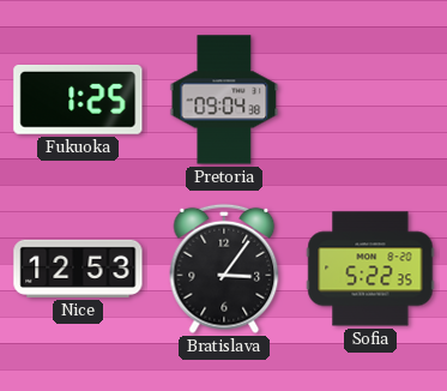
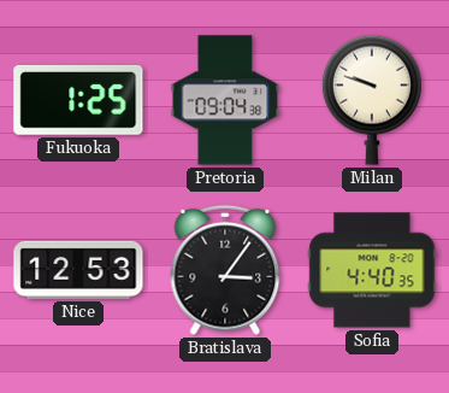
Milan: none -> 9:48
Sofia: 5:22 -> 4:40
